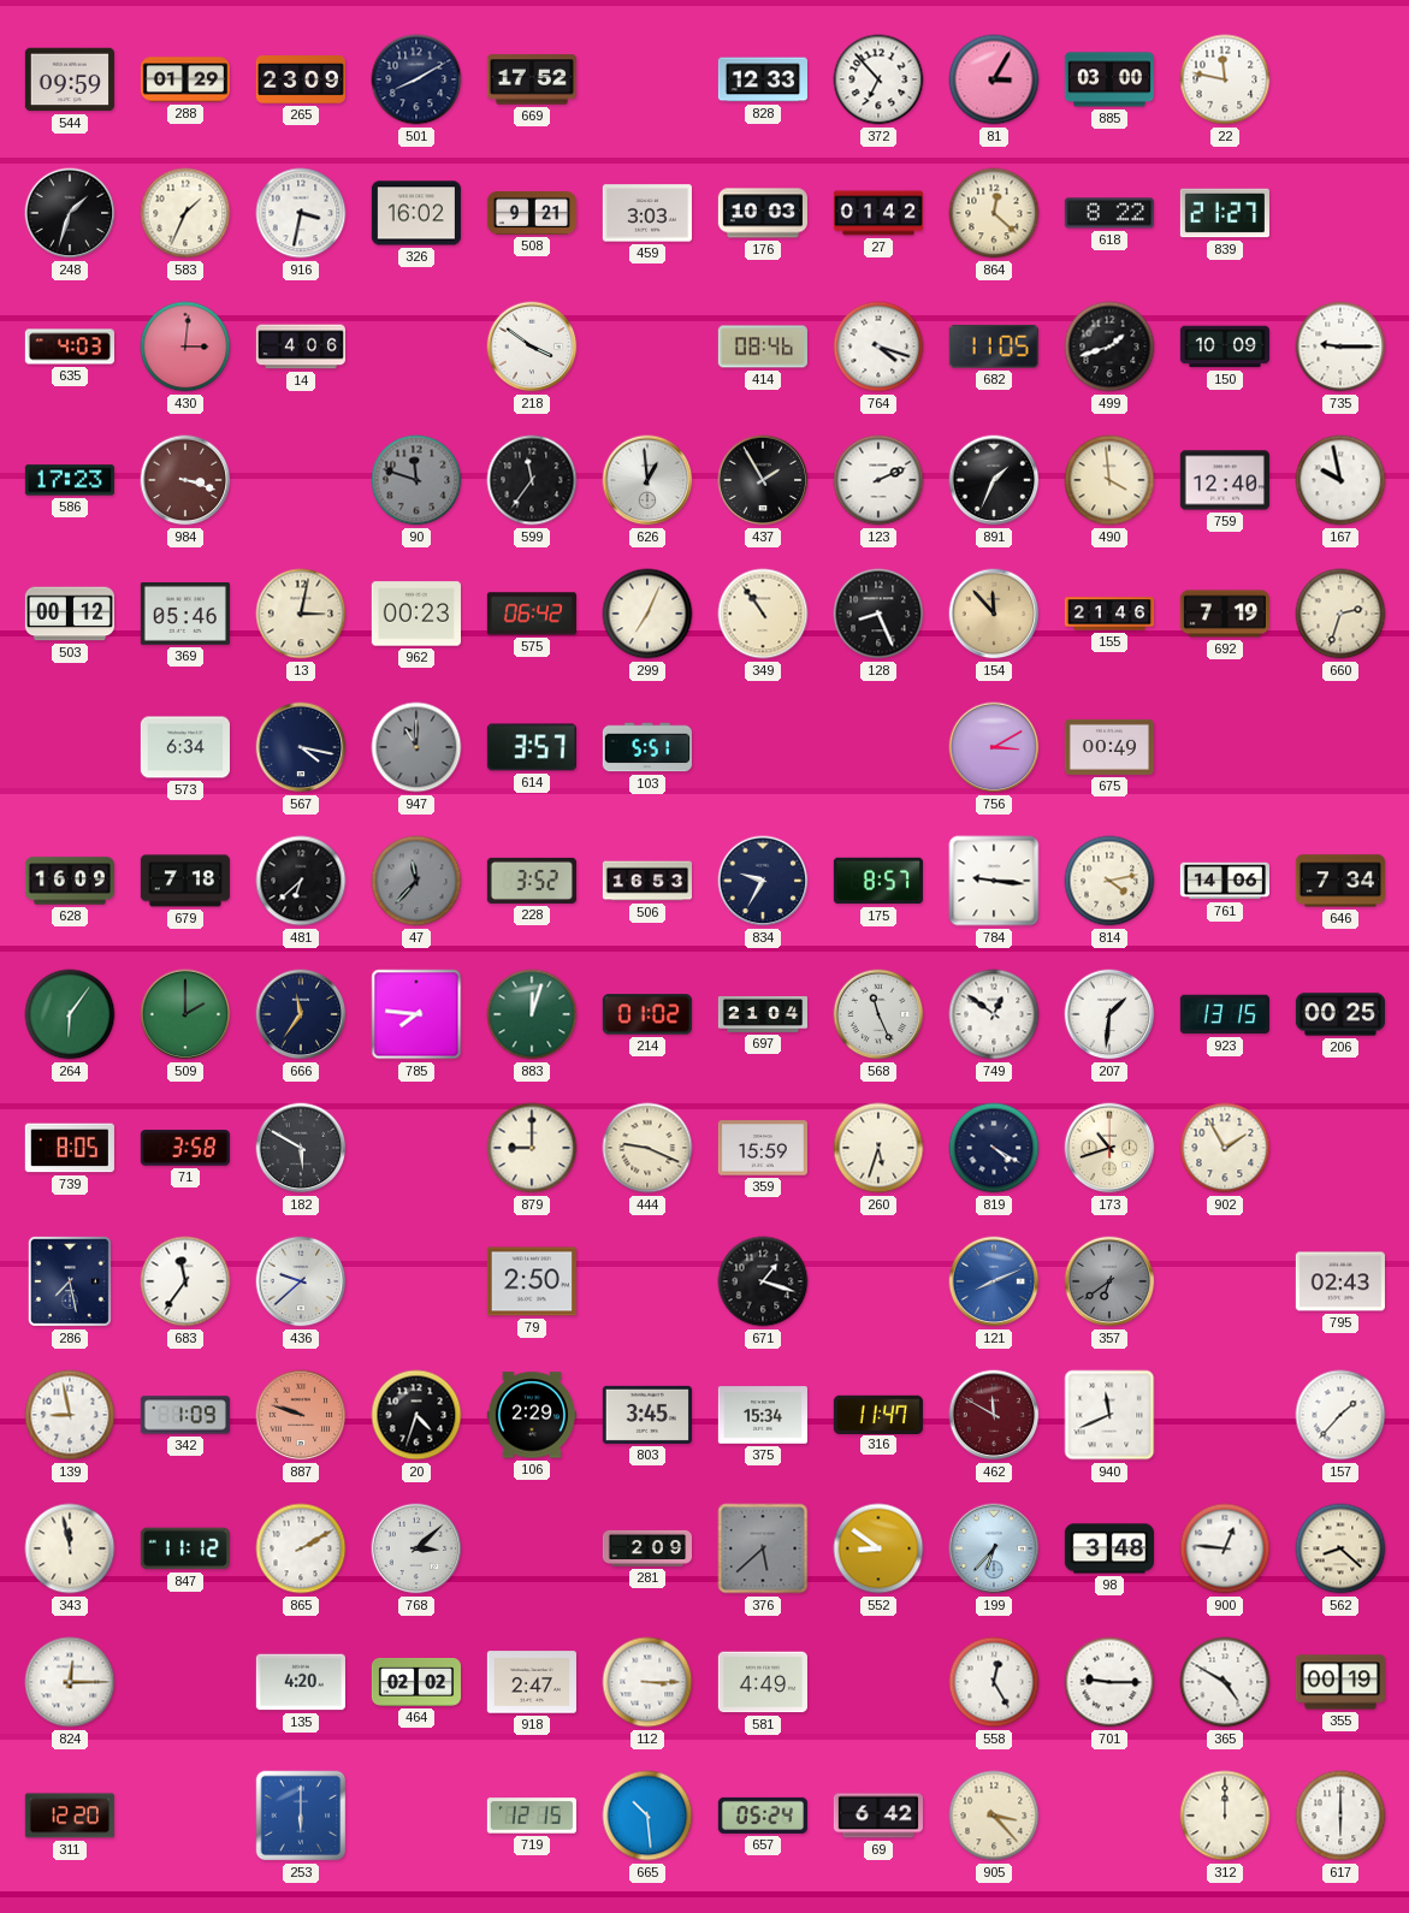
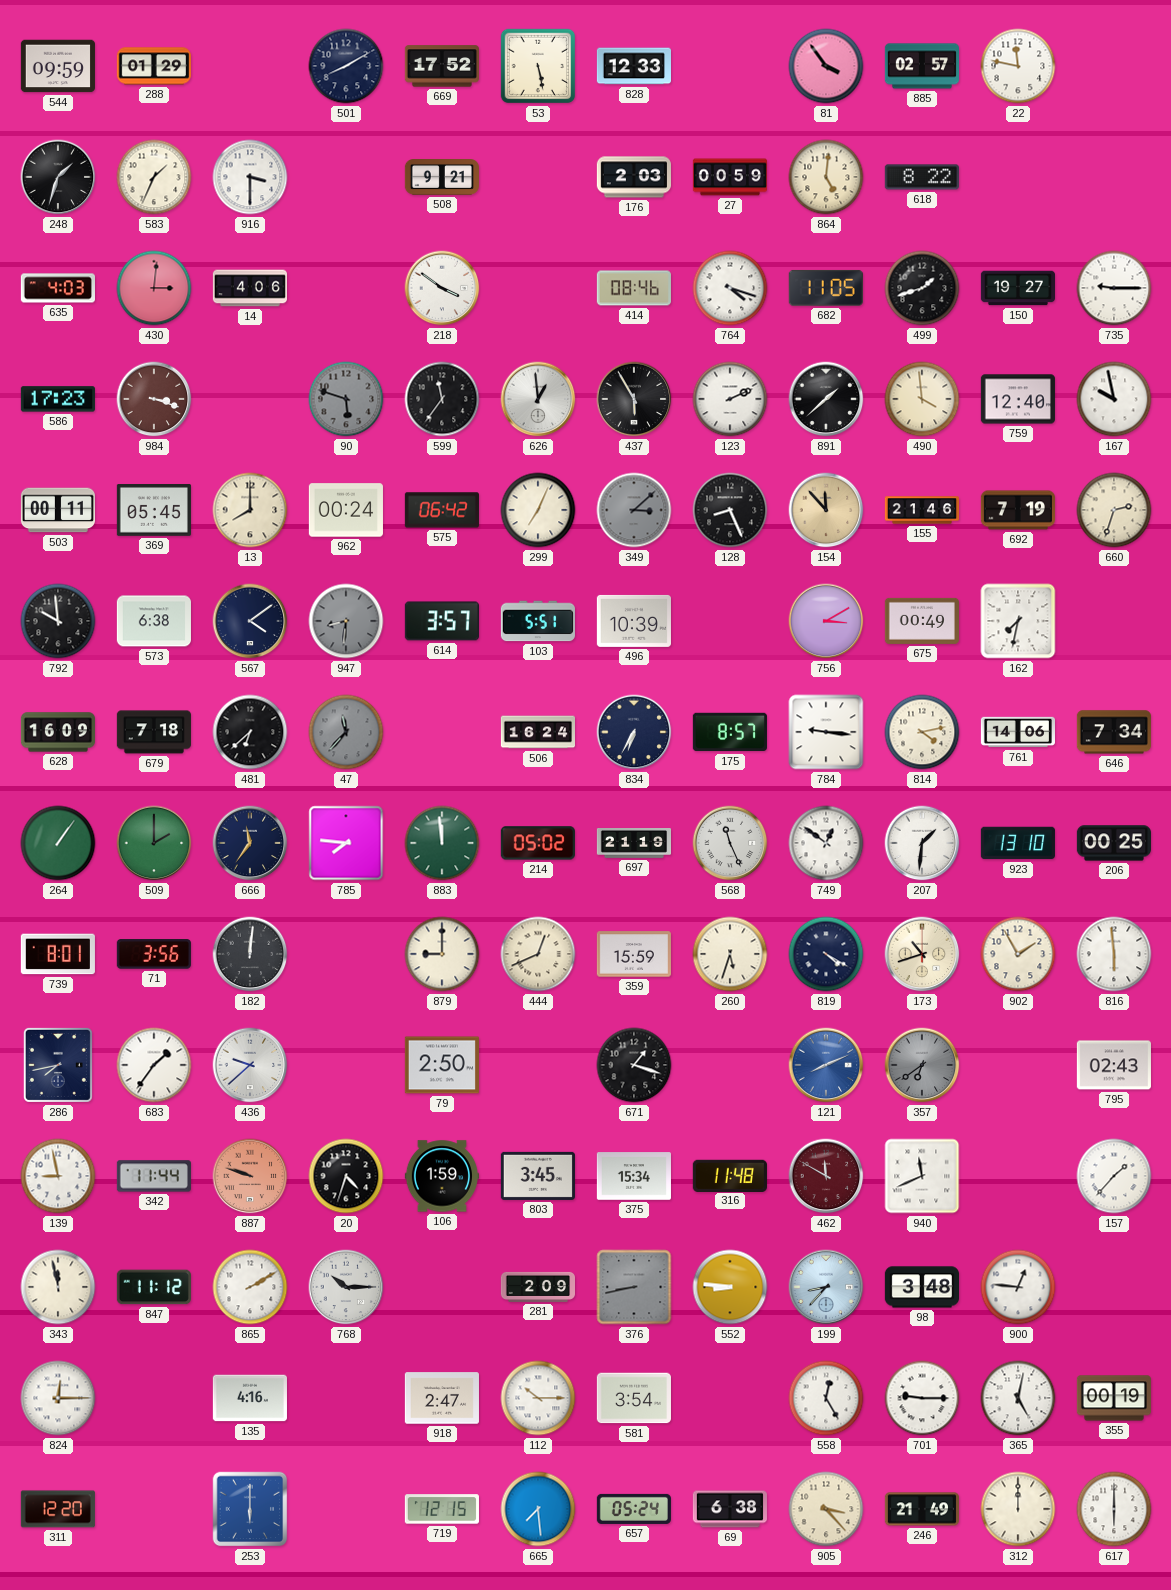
265: 23:09 -> none
53: none -> 5:28
372: 6:53 -> none
81: 3:05 -> 3:54
885: 03:00 -> 02:57
916: 3:32 -> 3:30
326: 16:02 -> none
459: 3:03 -> none
176: 10:03 -> 2:03
27: 01:42 -> 00:59
864: 12:22 -> 5:01
839: 21:27 -> none
150: 10:09 -> 19:27
90: 11:48 -> 5:48
437: 1:55 -> 5:55
891: 1:34 -> 1:38
503: 00:12 -> 00:11
369: 05:46 -> 05:45
13: 3:02 -> 8:00
962: 00:23 -> 00:24
349: 10:54 -> 3:08
349 dial: cream -> grey
792: none -> 9:59
573: 6:34 -> 6:38
567: 4:17 -> 4:09
947: 11:00 -> 8:31
496: none -> 10:39
162: none -> 7:32
228: 3:52 -> none
506: 16:53 -> 16:24
834: 9:35 -> 6:35
264: 6:06 -> 1:06
883: 12:03 -> 11:59
214: 01:02 -> 05:02
697: 21:04 -> 21:19
923: 13:15 -> 13:10
739: 8:05 -> 8:01
71: 3:58 -> 3:56
182: 5:50 -> 12:01
444: 9:19 -> 12:41
816: none -> 5:59
286: 7:28 -> 7:43
683: 11:36 -> 1:36
342: 1:09 -> 11:44
106: 2:29 -> 1:59
316: 11:47 -> 11:48
768: 3:08 -> 10:15
376: 5:38 -> 8:43
552: 8:51 -> 8:46
199: 6:37 -> 8:37
562: 8:22 -> none
135: 4:20 -> 4:16
464: 02:02 -> none
112: 3:15 -> 10:15
581: 4:49 -> 3:54
365: 4:50 -> 5:02
665: 10:29 -> 7:29
69: 6:42 -> 6:38
246: none -> 21:49
